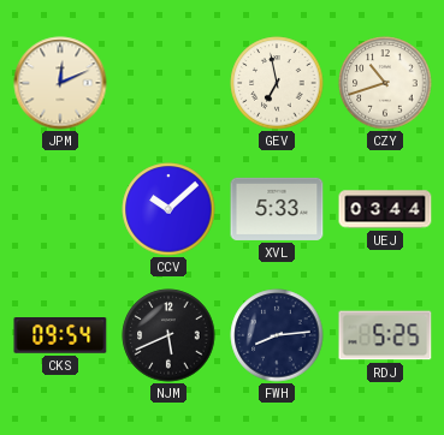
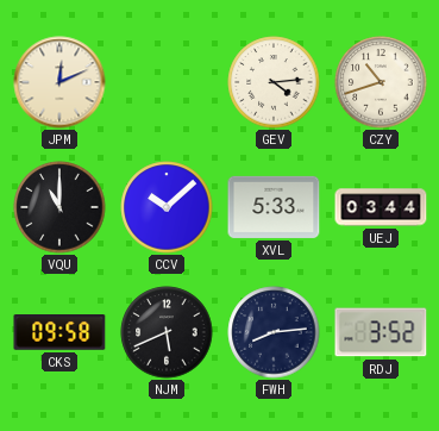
GEV: 6:58 -> 4:14
VQU: none -> 11:00
CKS: 09:54 -> 09:58
RDJ: 5:25 -> 3:52
